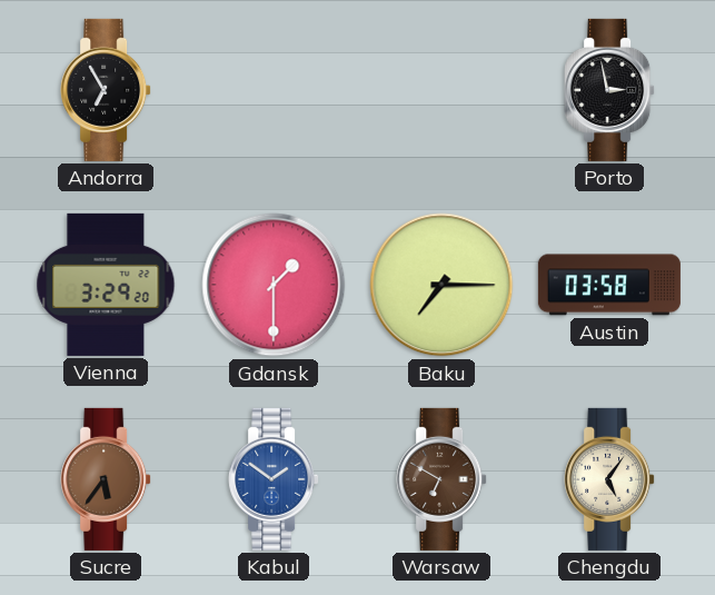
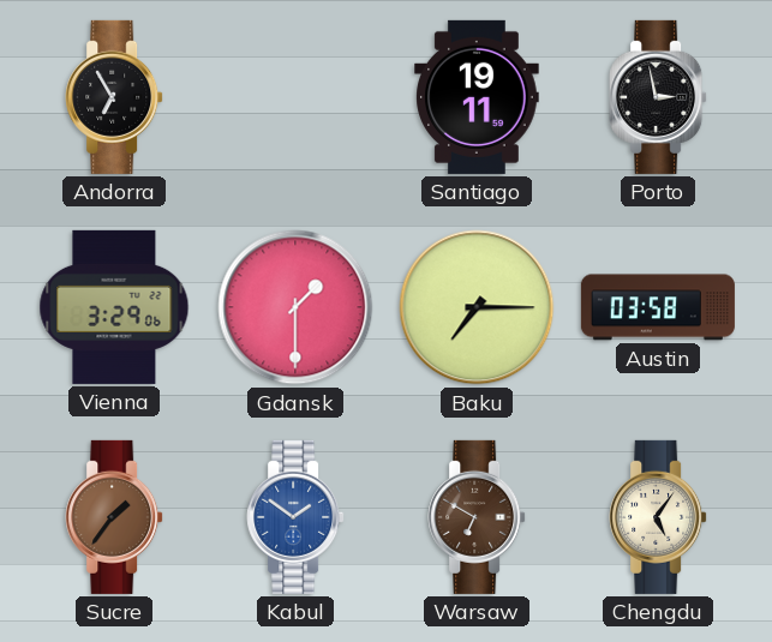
Santiago: none -> 19:11
Vienna: 3:29:20 -> 3:29:06
Sucre: 5:36 -> 1:36
